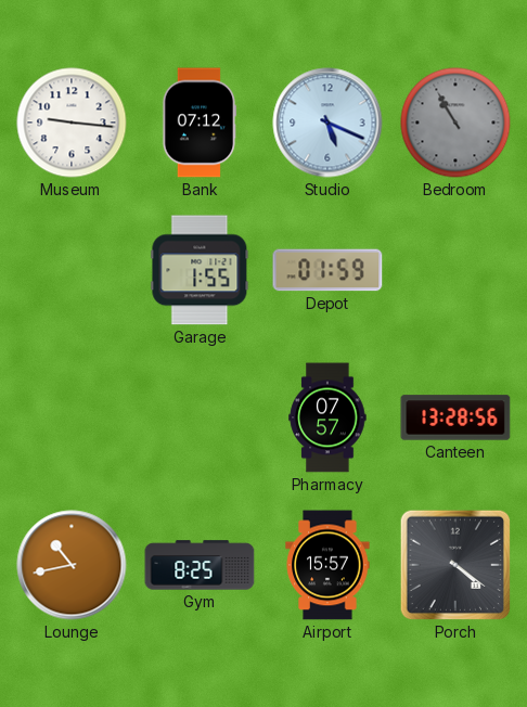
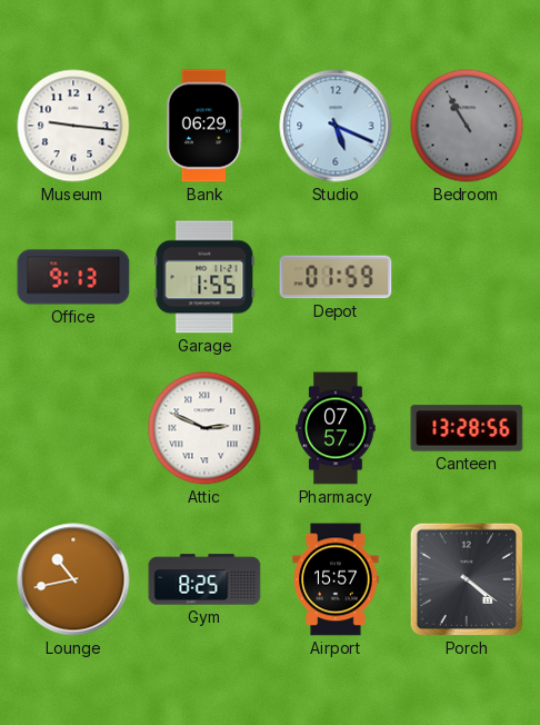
Bank: 07:12 -> 06:29
Office: none -> 9:13
Attic: none -> 2:49
